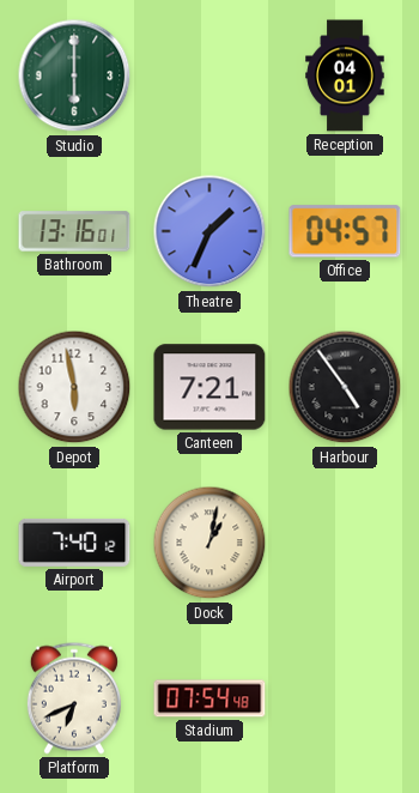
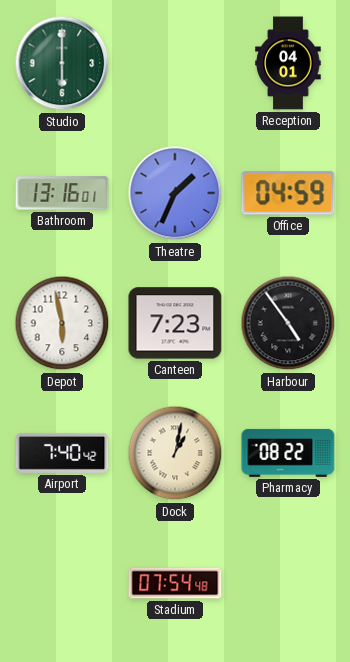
Office: 04:57 -> 04:59
Canteen: 7:21 -> 7:23
Airport: 7:40:12 -> 7:40:42
Pharmacy: none -> 08:22
Platform: 6:41 -> none
